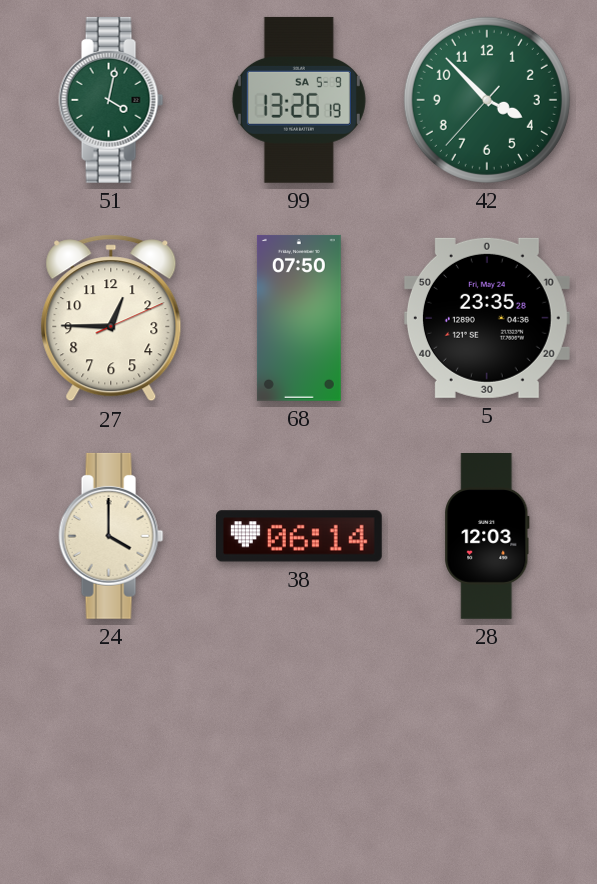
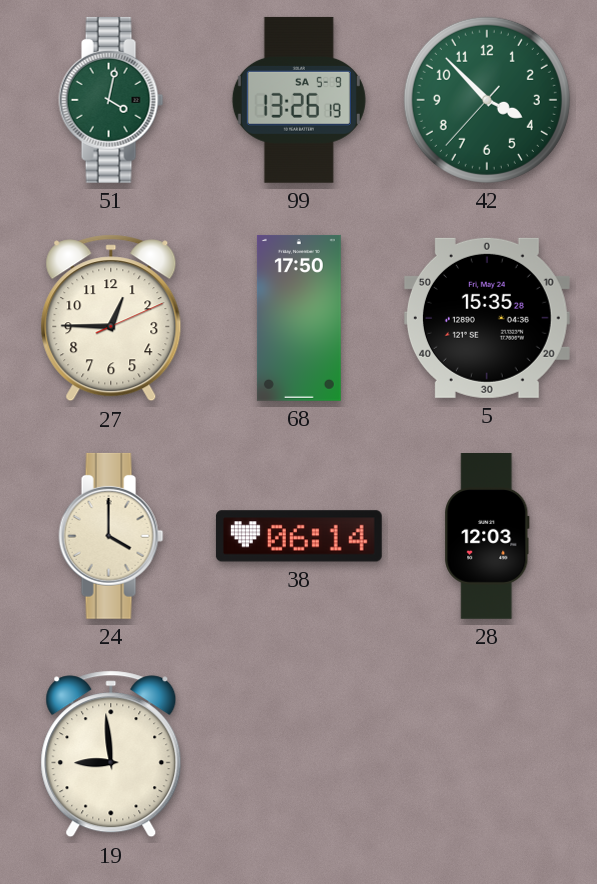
68: 07:50 -> 17:50
5: 23:35 -> 15:35
19: none -> 8:59
